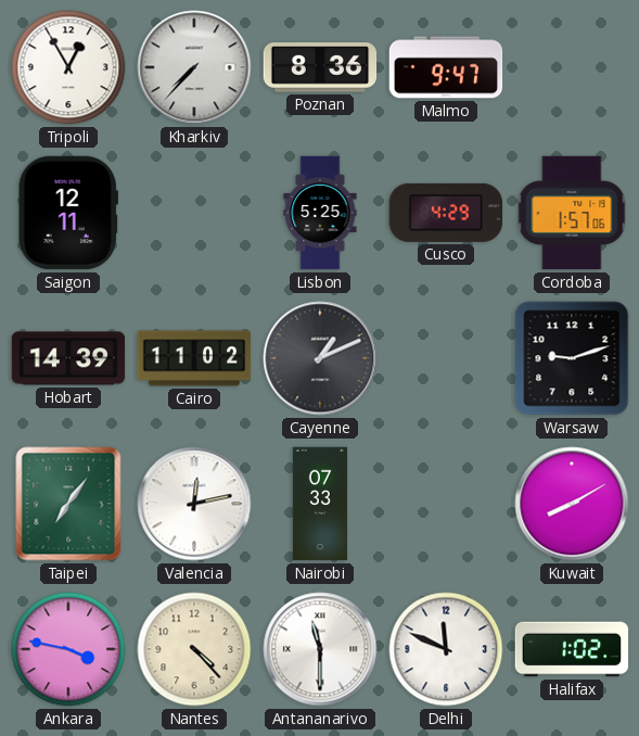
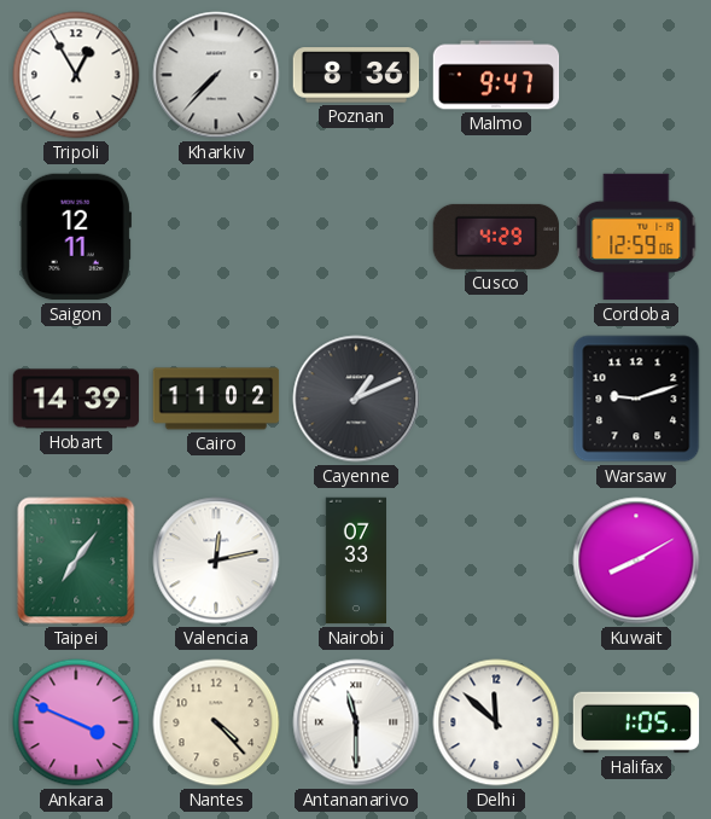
Lisbon: 5:25 -> none
Cordoba: 1:57 -> 12:59
Ankara: 3:47 -> 3:49
Delhi: 11:49 -> 11:52
Halifax: 1:02 -> 1:05
